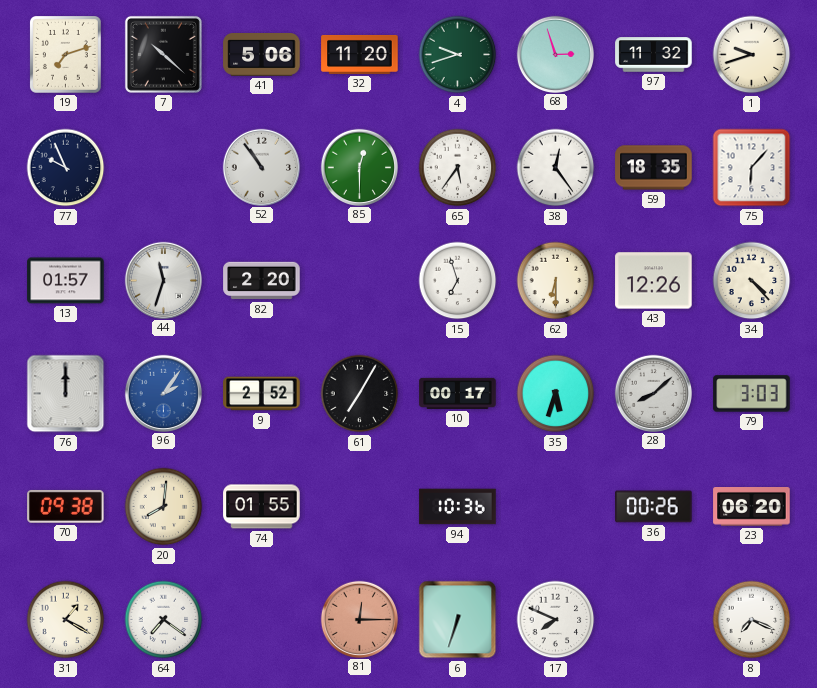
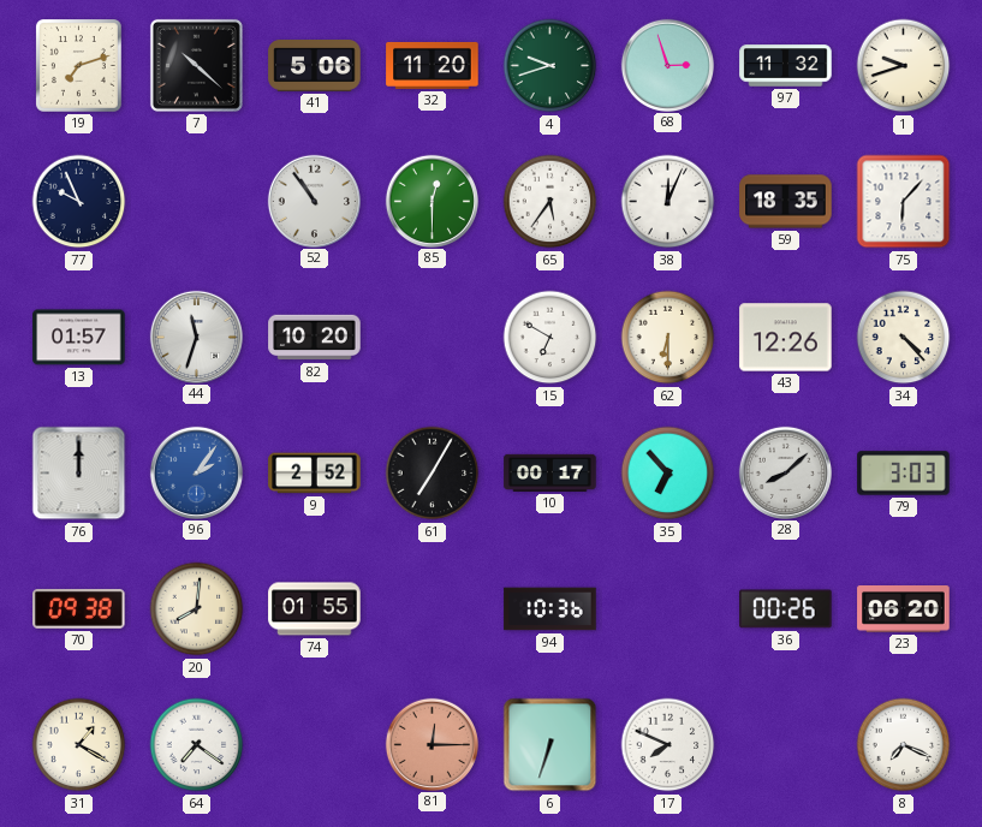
38: 12:24 -> 12:04
82: 2:20 -> 10:20
15: 6:57 -> 6:50
35: 5:33 -> 6:53
